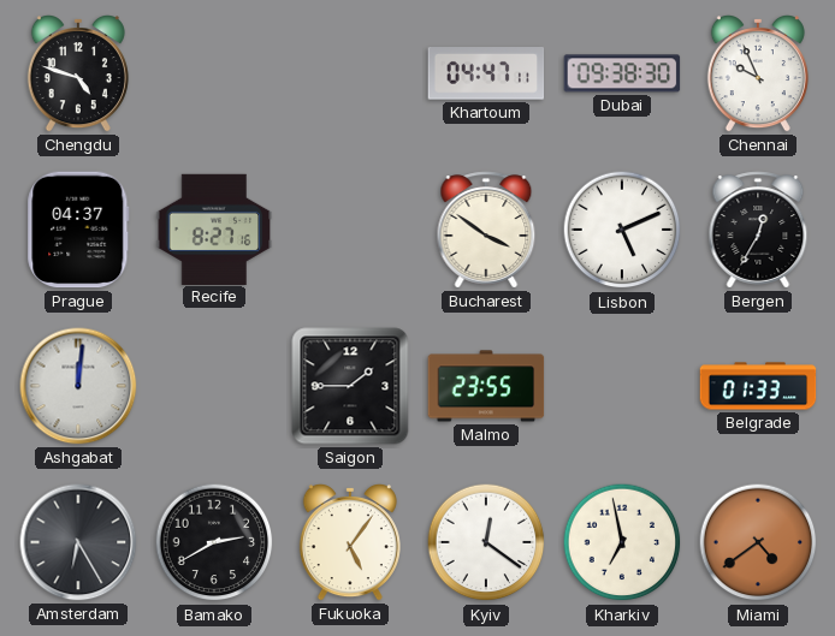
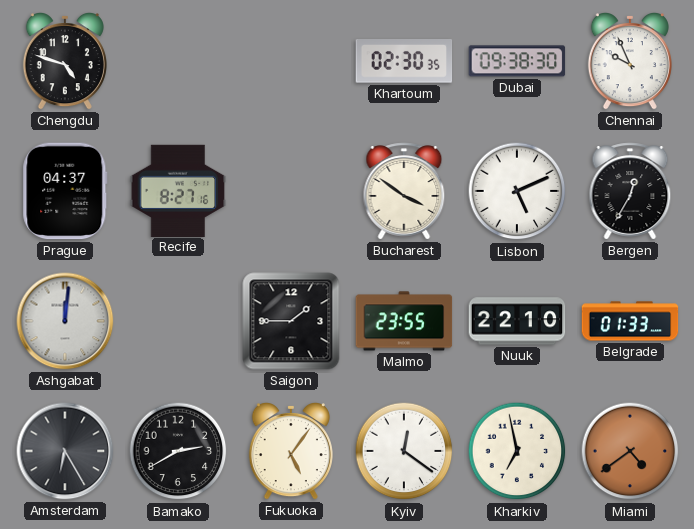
Khartoum: 04:47 -> 02:30
Nuuk: none -> 22:10
